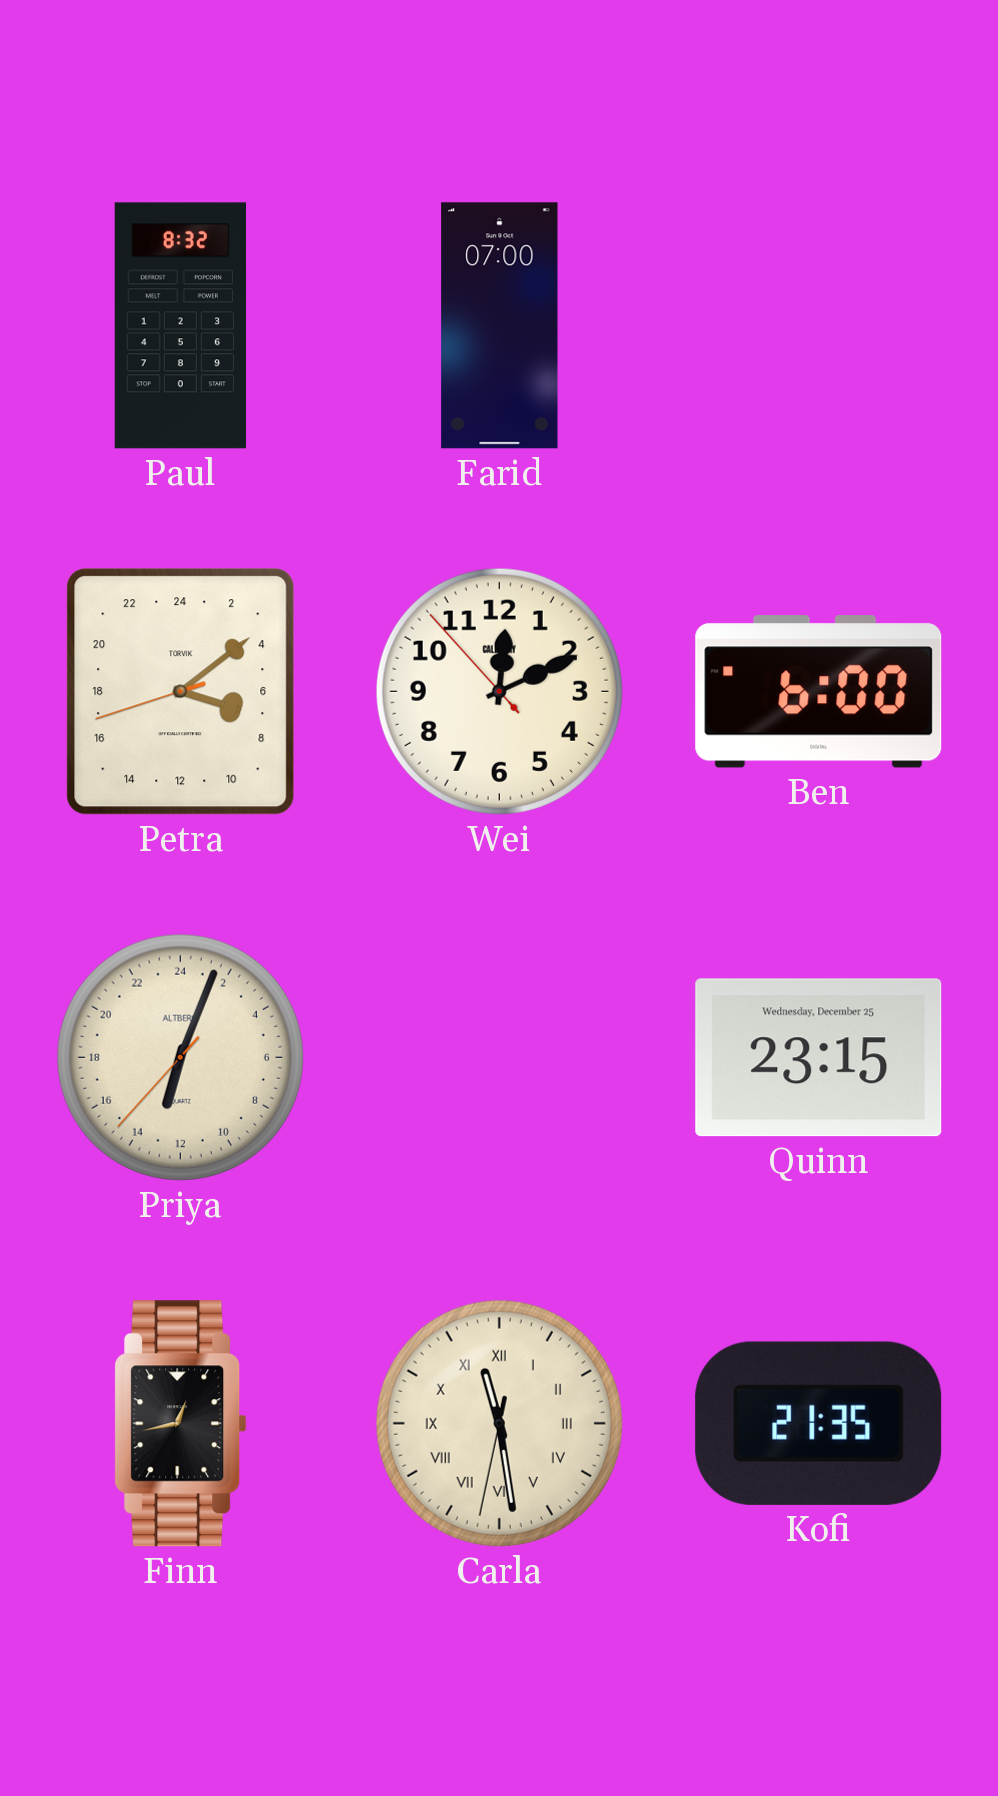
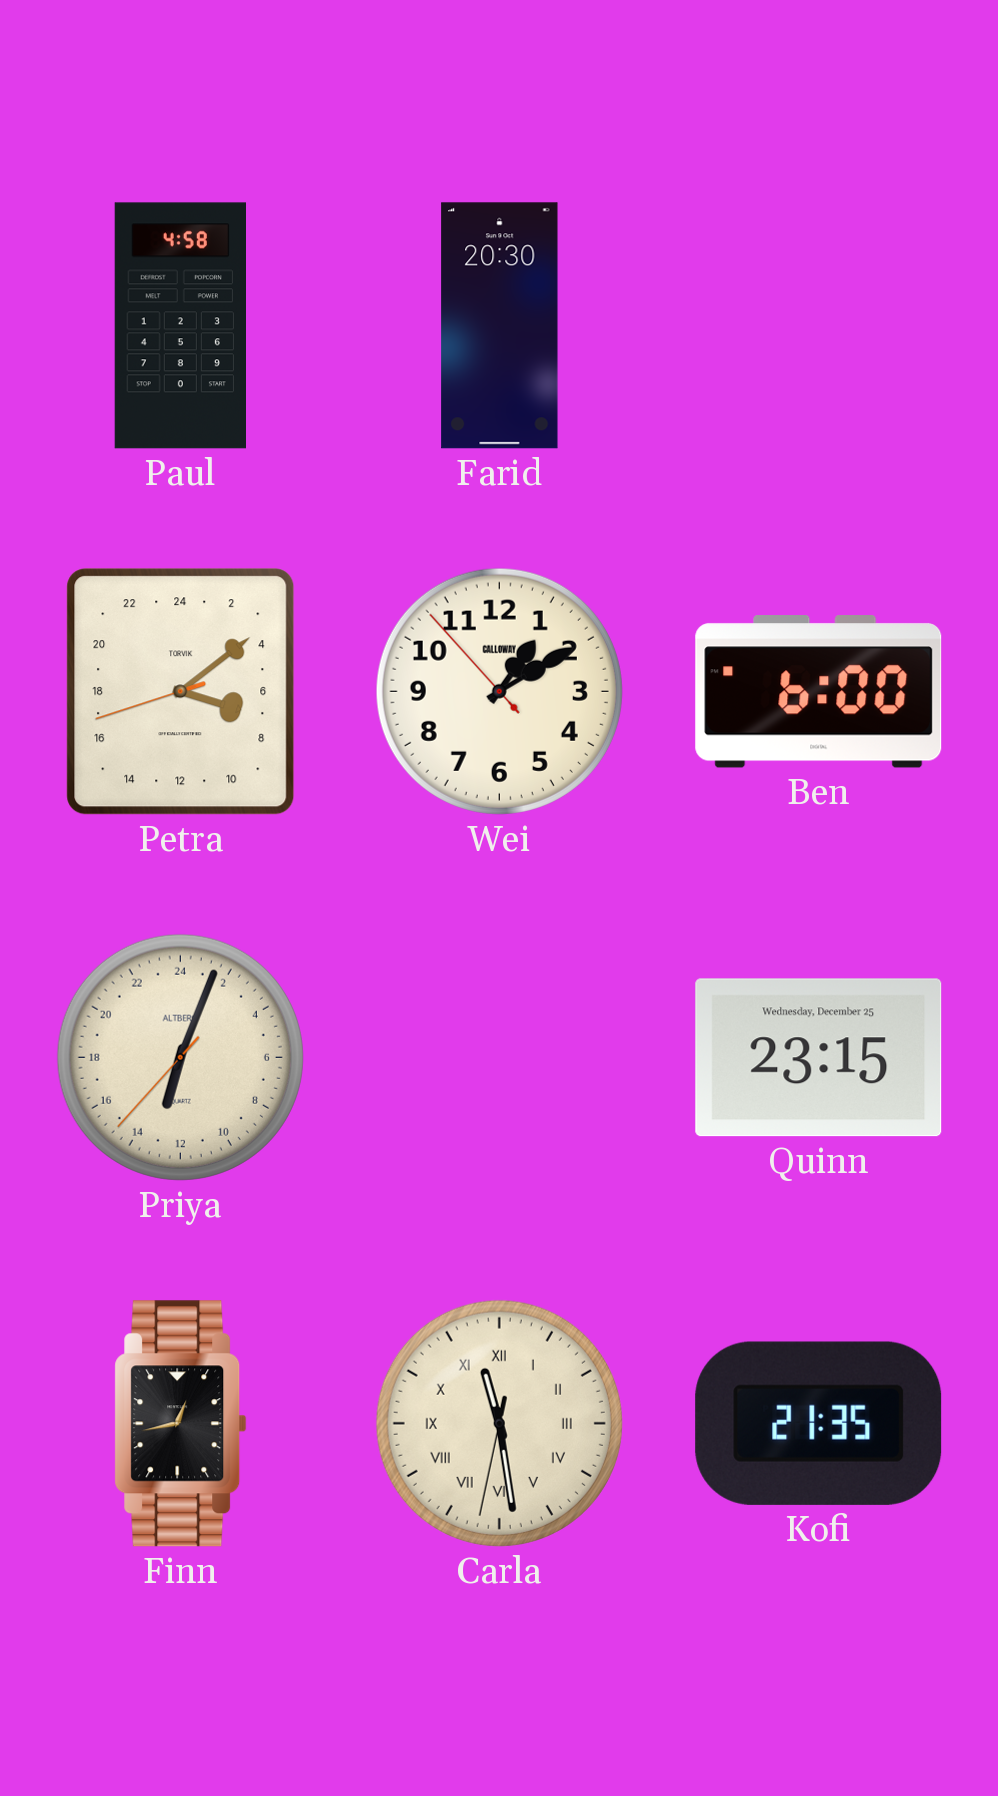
Paul: 8:32 -> 4:58
Farid: 07:00 -> 20:30
Wei: 12:10 -> 1:09
